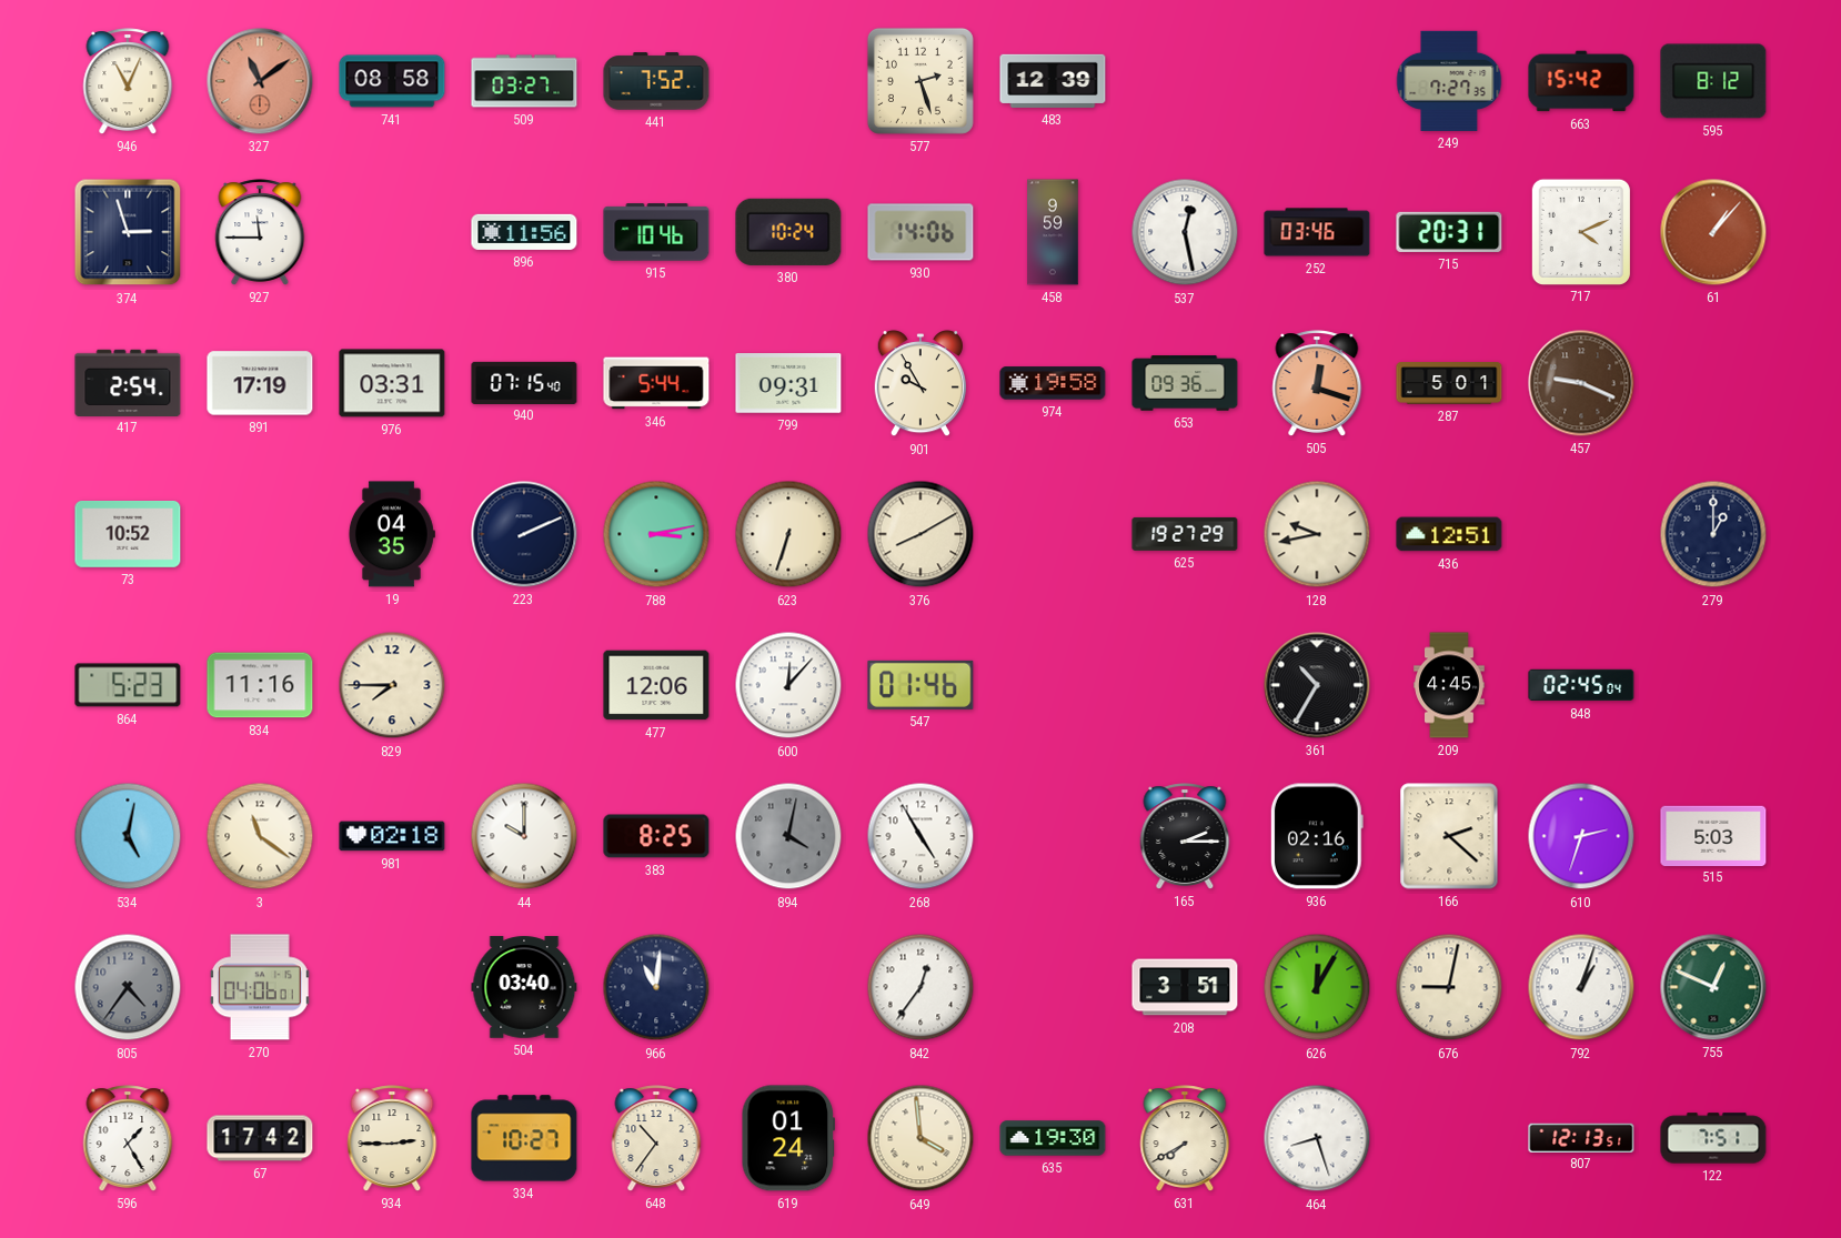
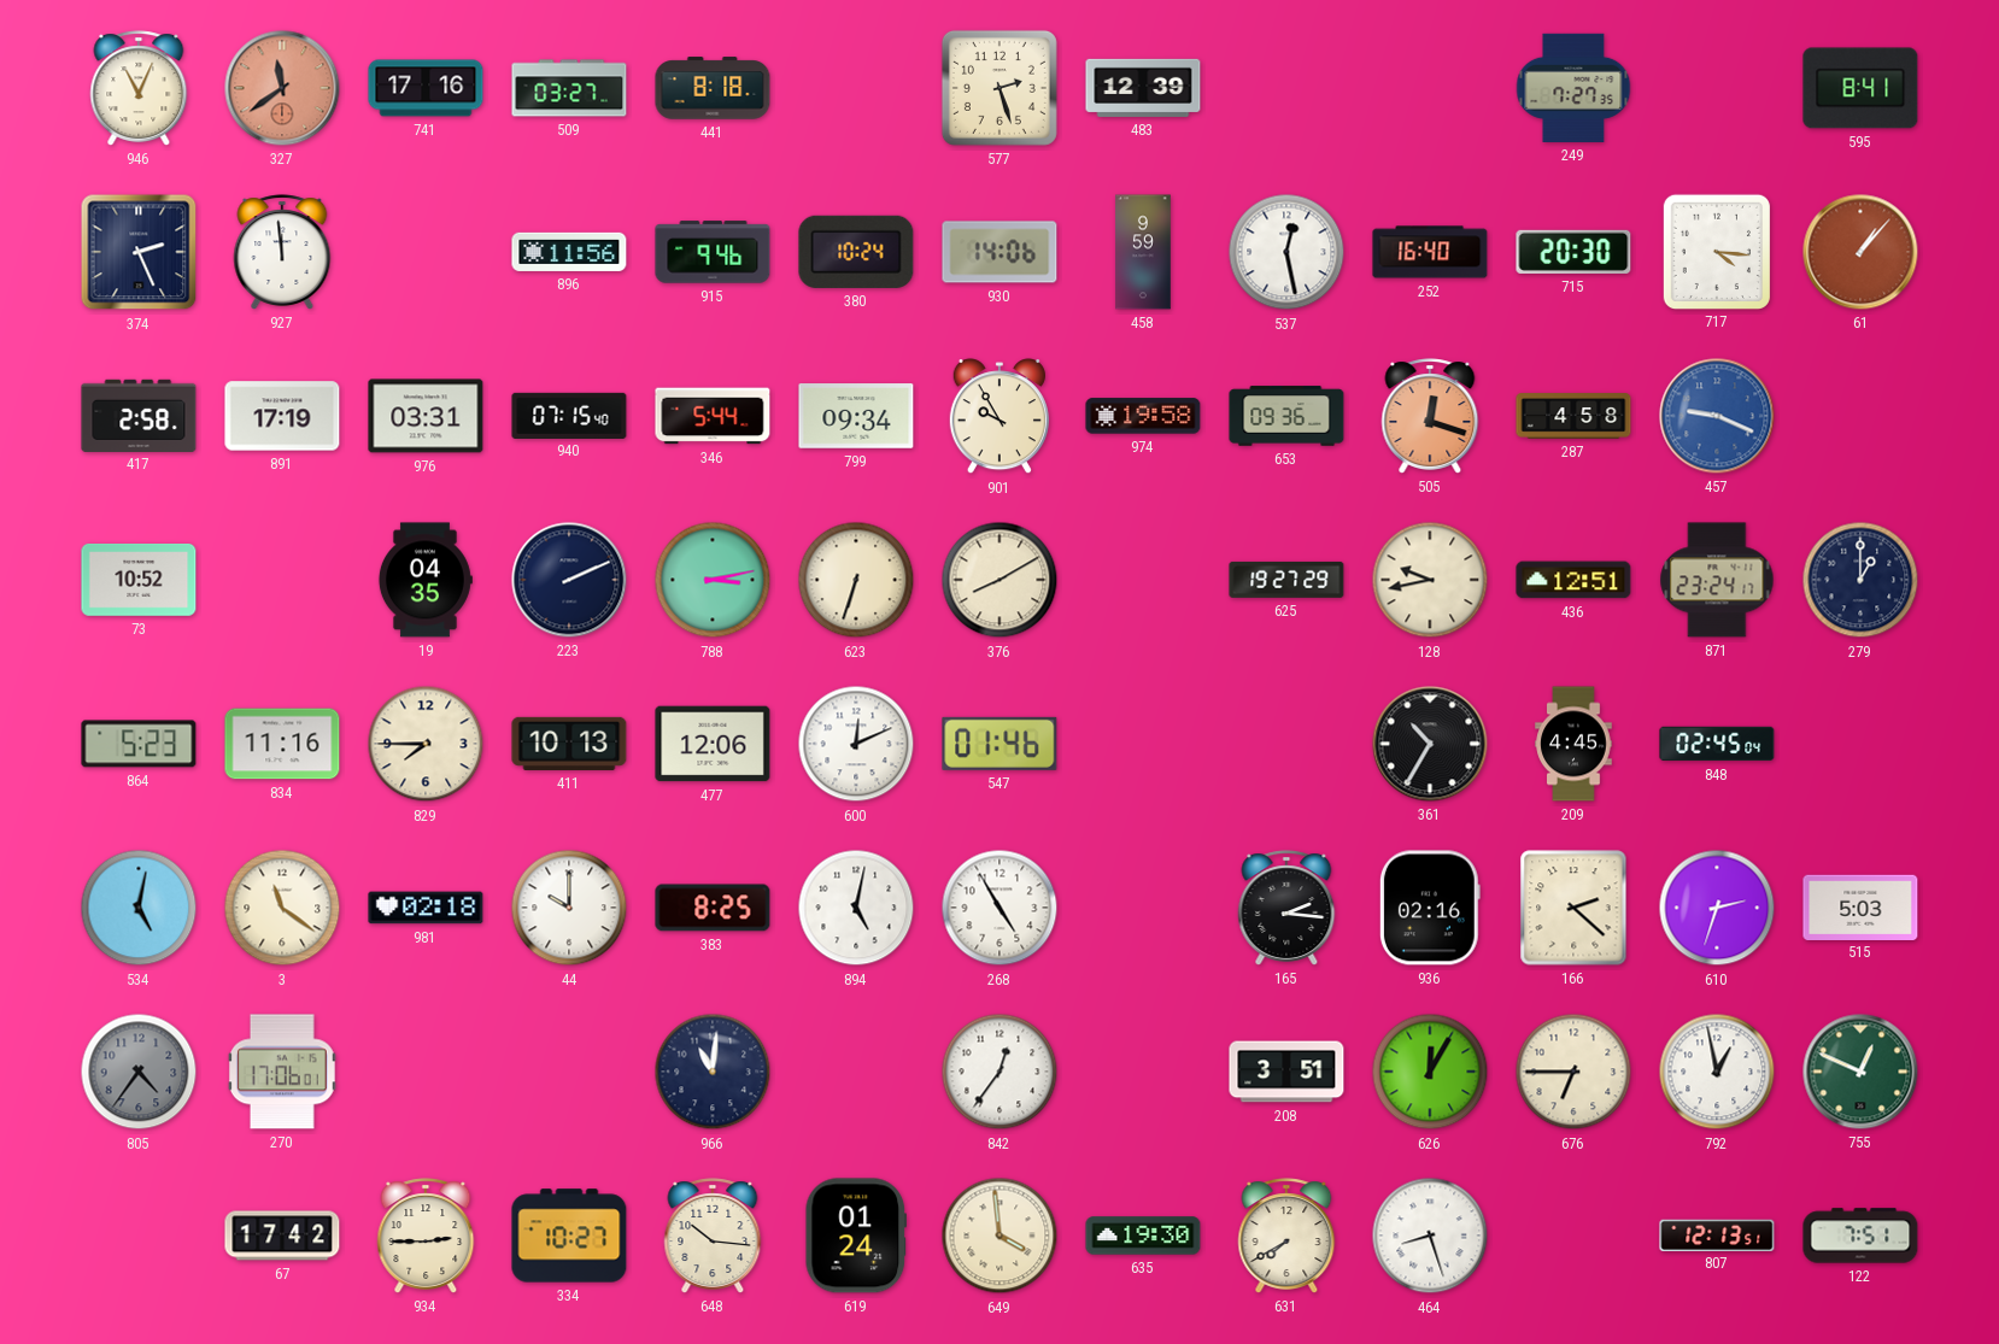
327: 11:09 -> 11:39
741: 08:58 -> 17:16
441: 7:52 -> 8:18
663: 15:42 -> none
595: 8:12 -> 8:41
374: 2:57 -> 2:26
927: 11:45 -> 11:59
915: 10:46 -> 9:46
252: 03:46 -> 16:40
715: 20:31 -> 20:30
717: 4:11 -> 4:16
417: 2:54 -> 2:58
799: 09:31 -> 09:34
287: 5:01 -> 4:58
457 dial: brown -> blue
871: none -> 23:24
411: none -> 10:13
600: 12:07 -> 12:11
894: 4:02 -> 5:02
894 dial: grey -> white
165: 2:15 -> 2:16
270: 04:06 -> 17:06
504: 03:40 -> none
676: 9:02 -> 6:45
792: 1:03 -> 12:58
596: 1:25 -> none
648: 10:36 -> 10:16
